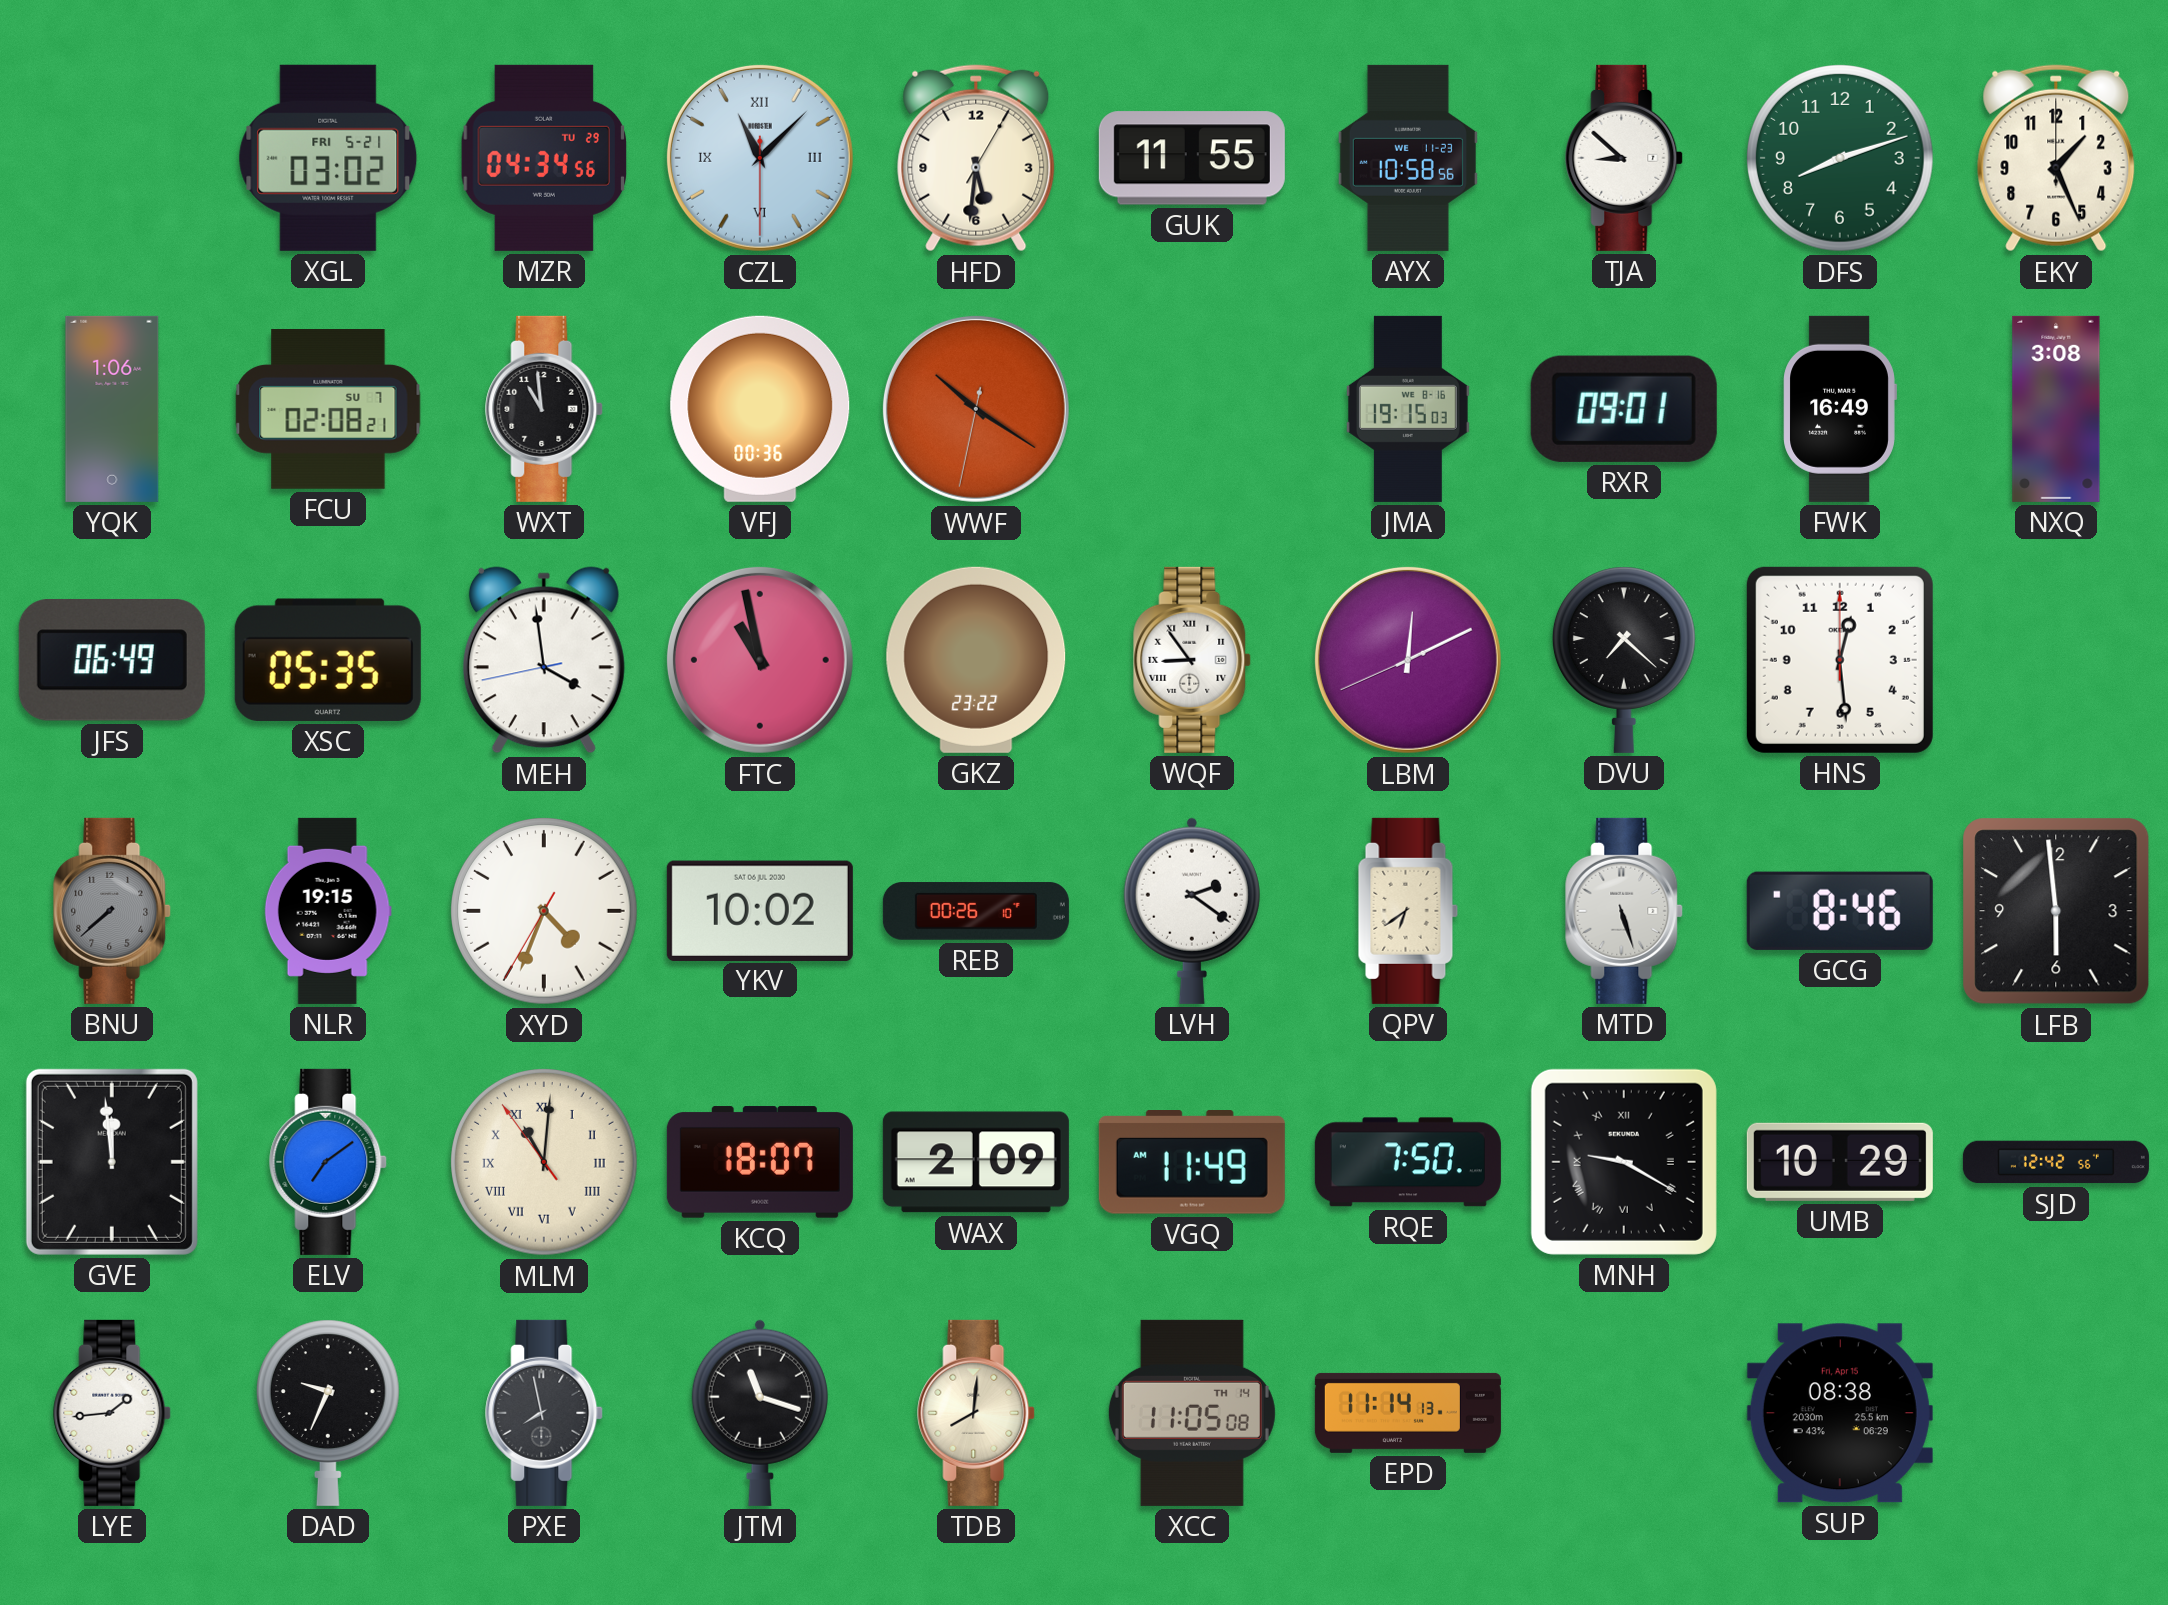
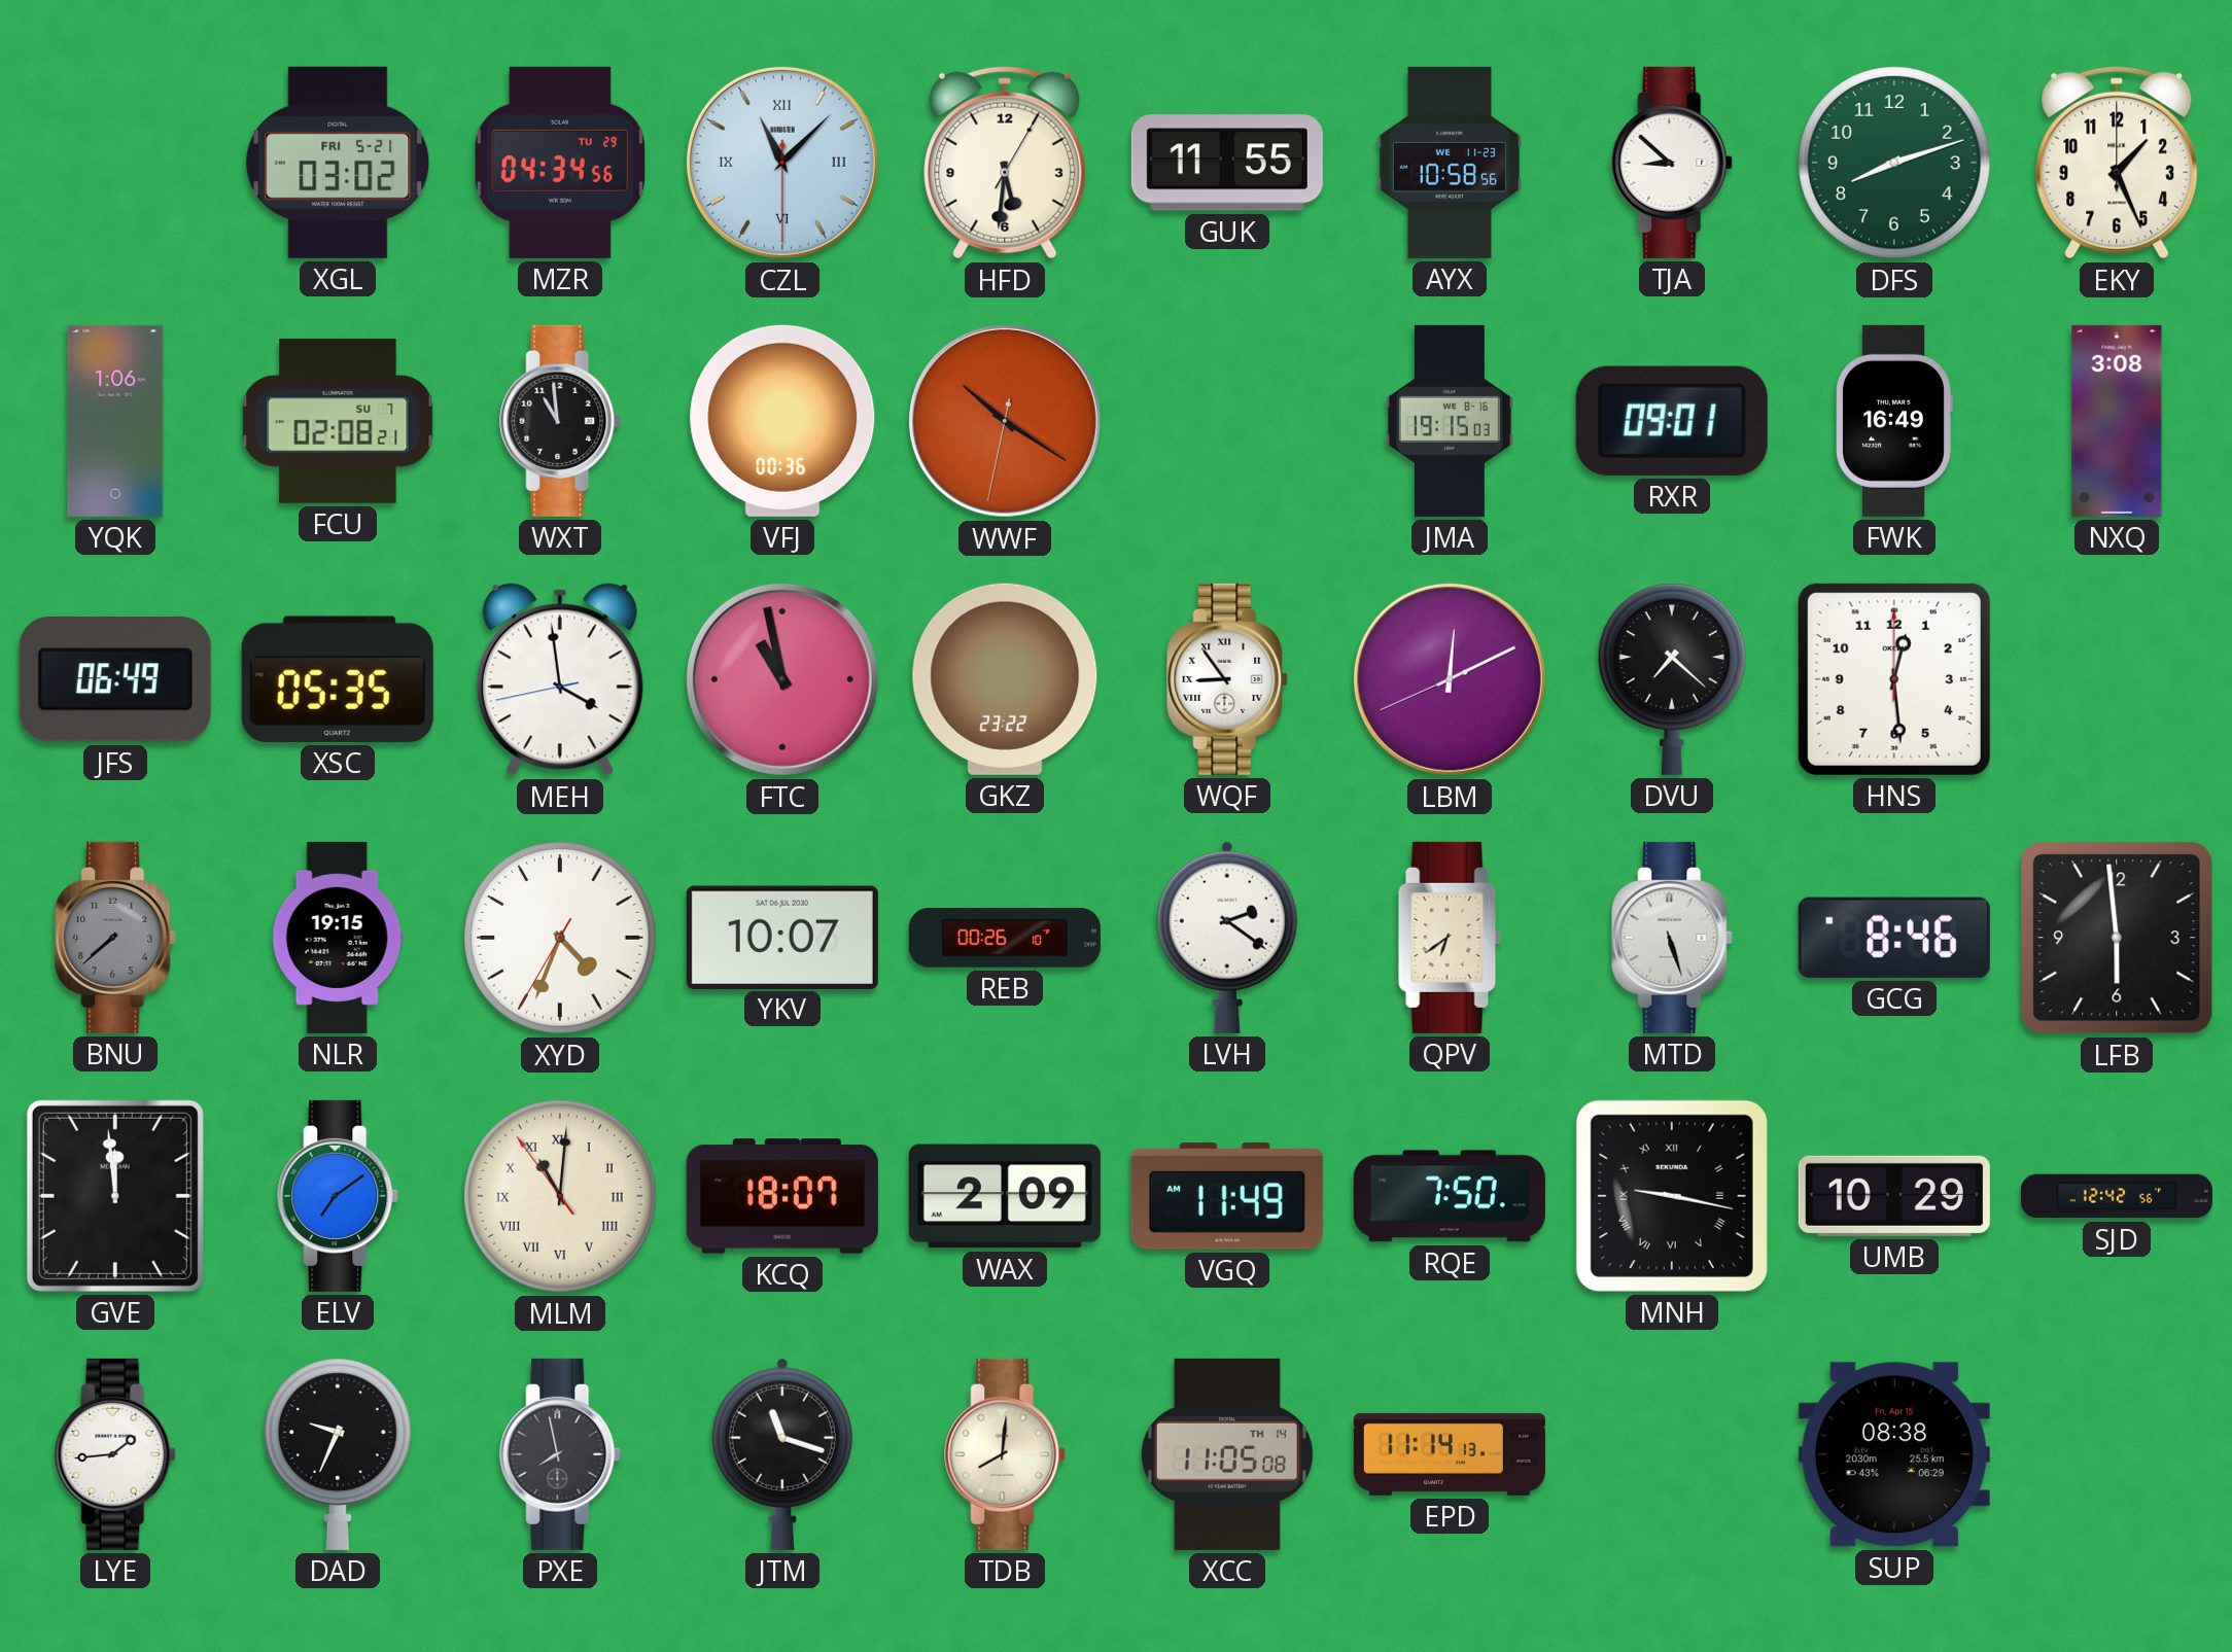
YKV: 10:02 -> 10:07
MNH: 9:20 -> 9:17
